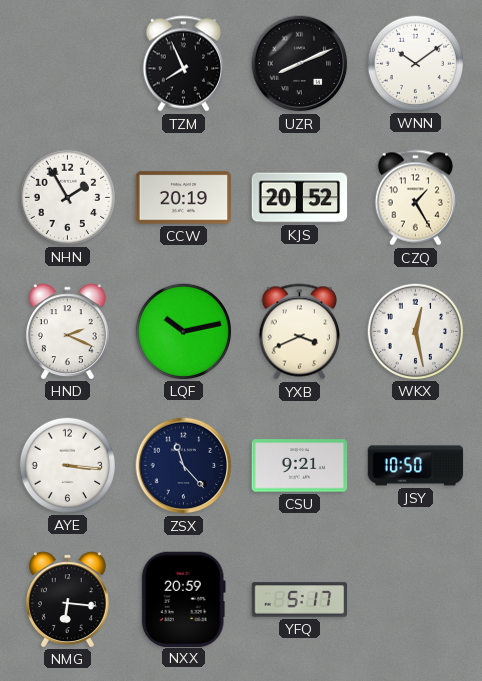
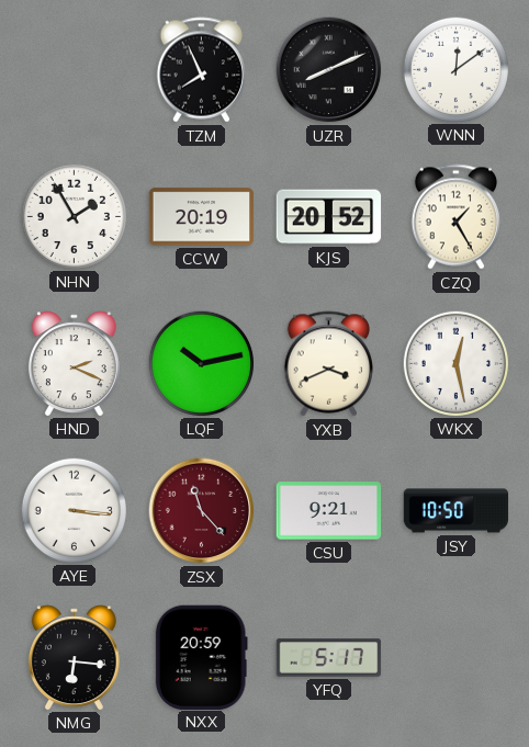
WNN: 10:09 -> 12:09
ZSX dial: navy -> burgundy
